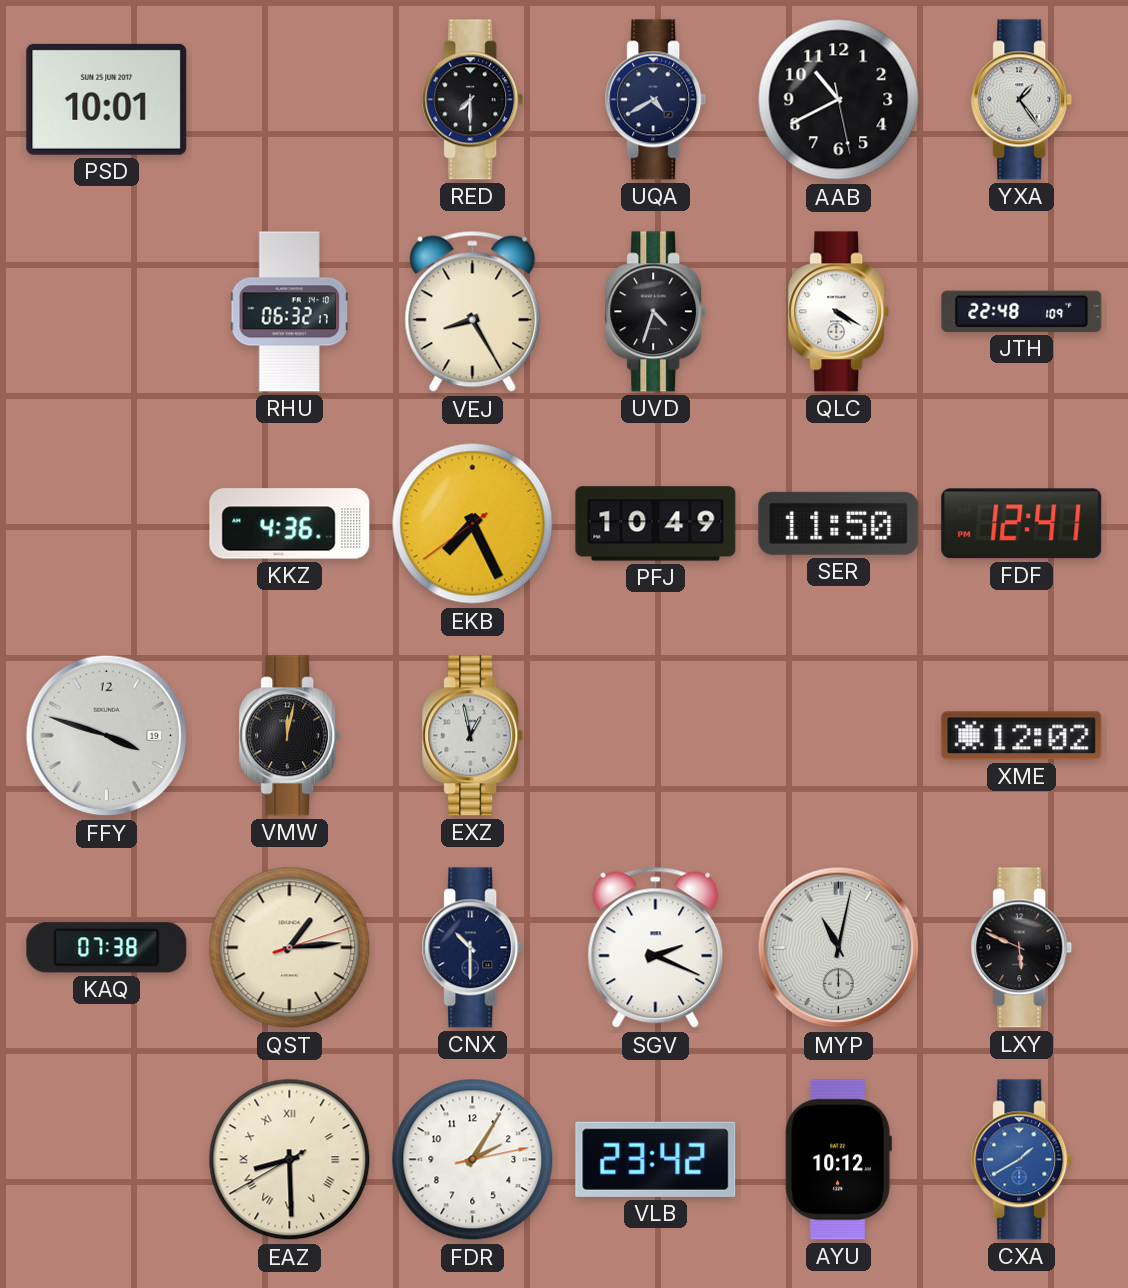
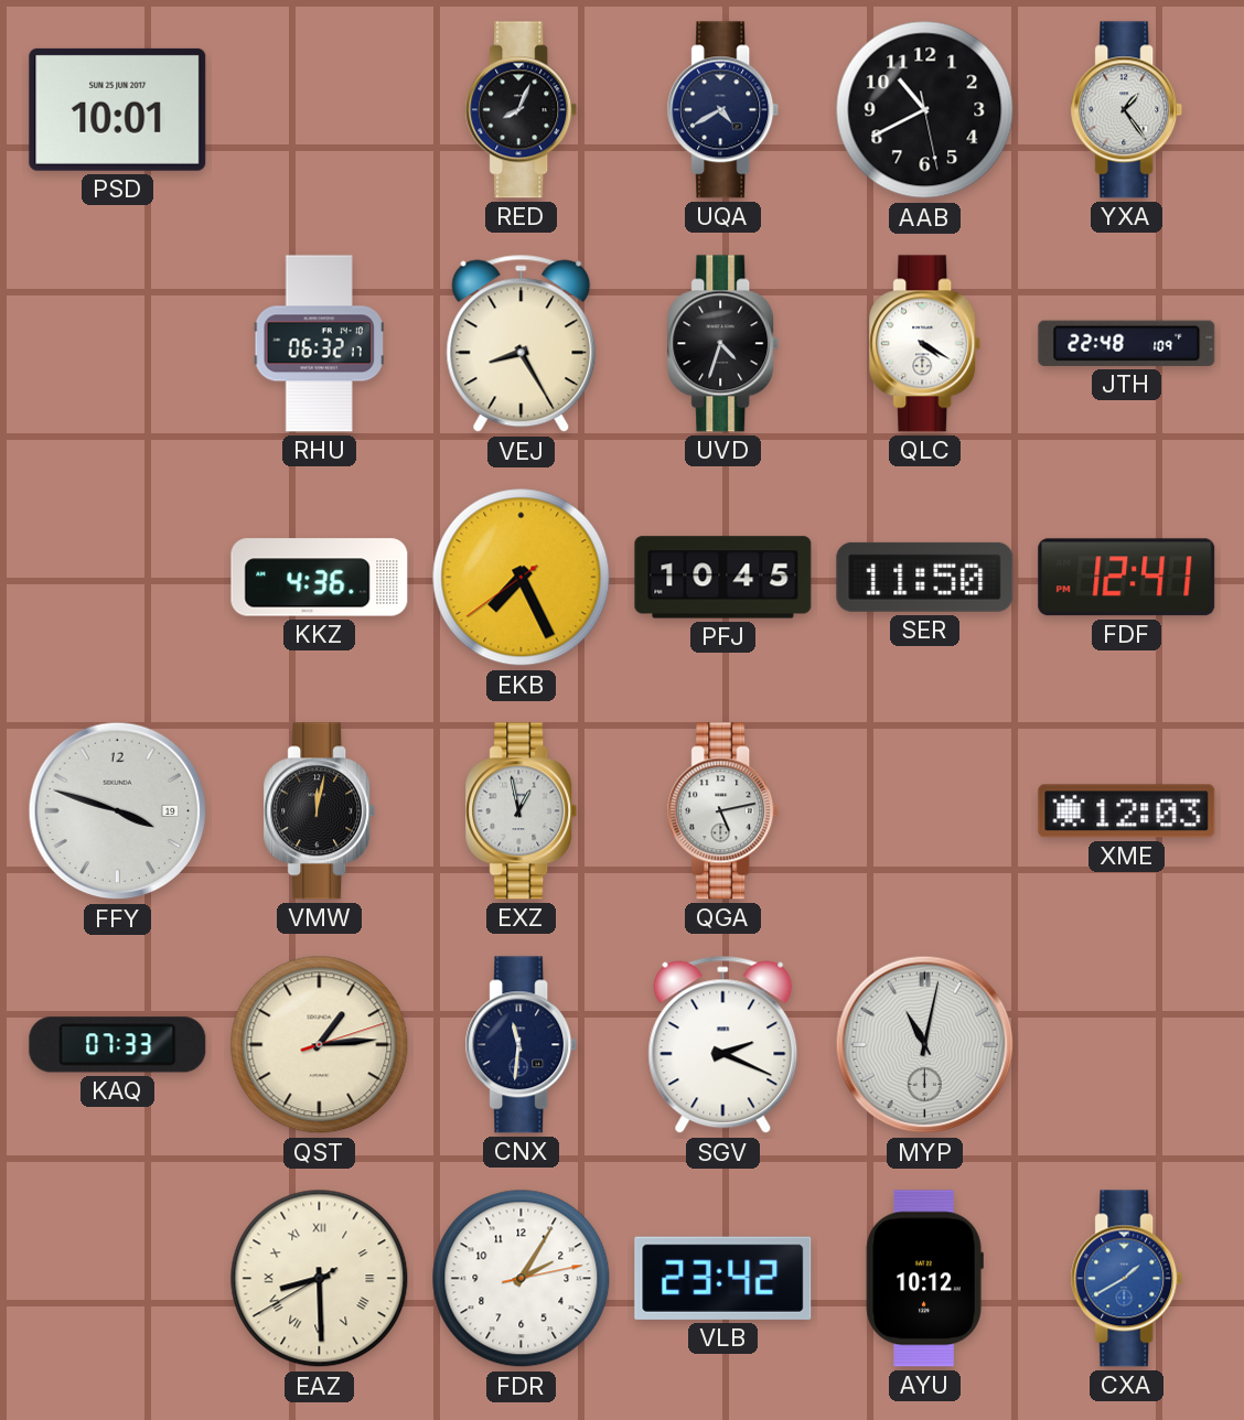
RED: 7:30 -> 8:04
PFJ: 10:49 -> 10:45
QGA: none -> 5:13
XME: 12:02 -> 12:03
KAQ: 07:38 -> 07:33
CNX: 10:30 -> 11:31
LXY: 5:49 -> none
